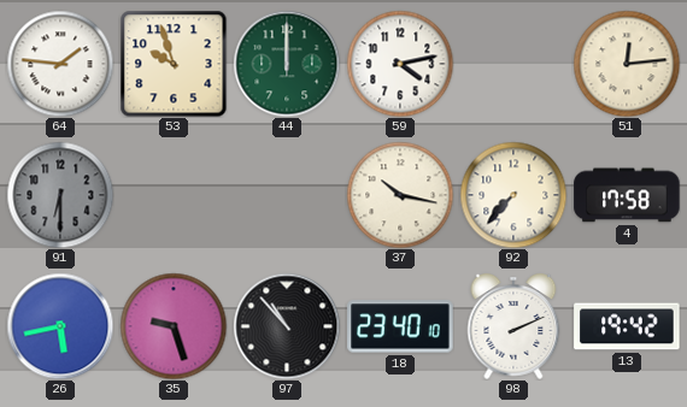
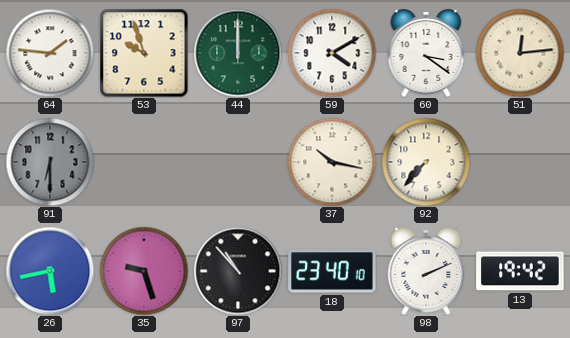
59: 4:13 -> 4:10
60: none -> 3:21
4: 17:58 -> none
